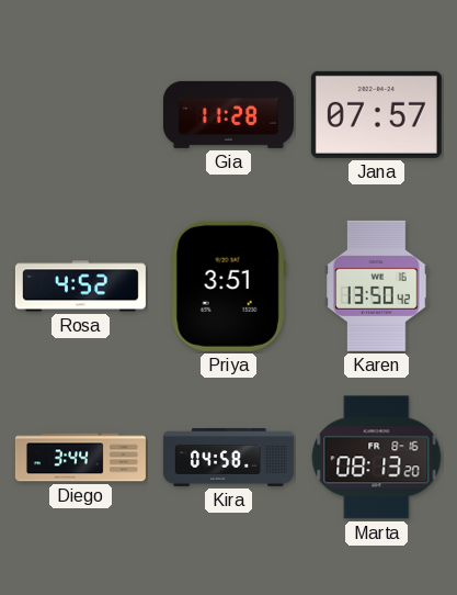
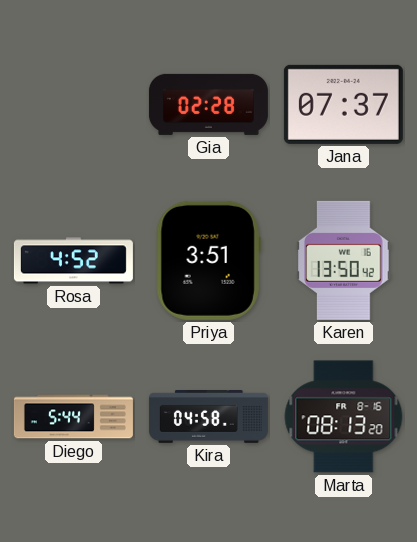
Gia: 11:28 -> 02:28
Jana: 07:57 -> 07:37
Diego: 3:44 -> 5:44
